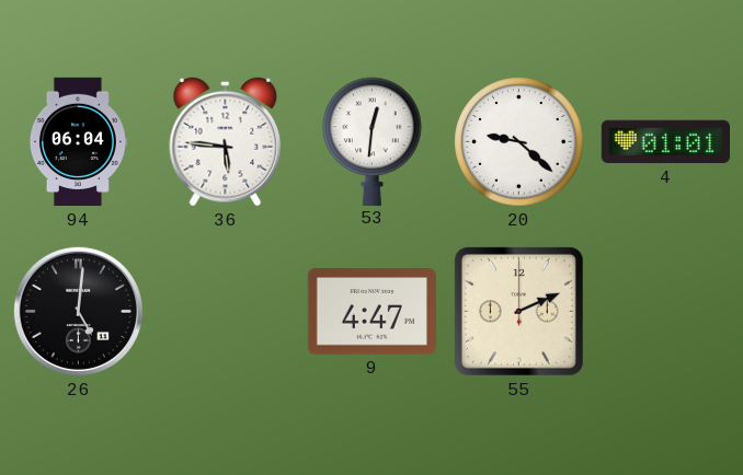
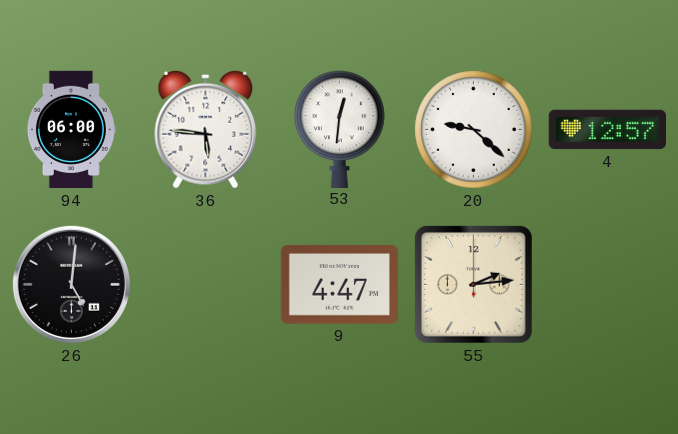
94: 06:04 -> 06:00
4: 01:01 -> 12:57
55: 2:11 -> 2:14
